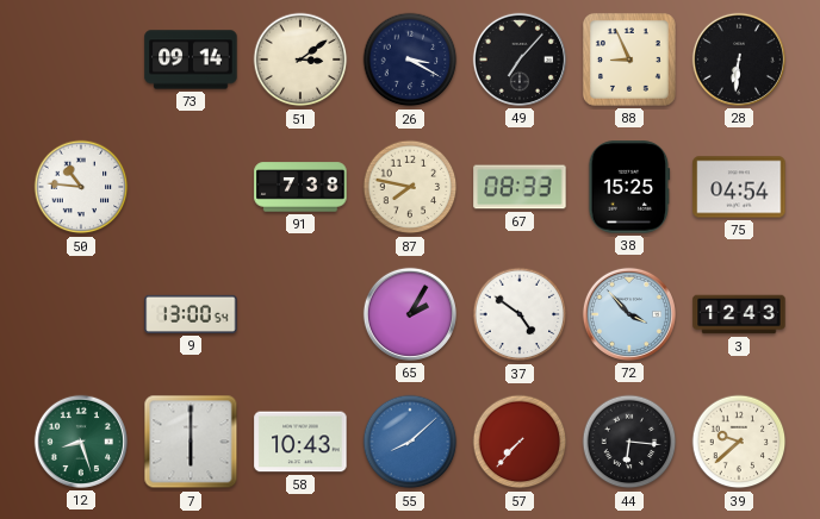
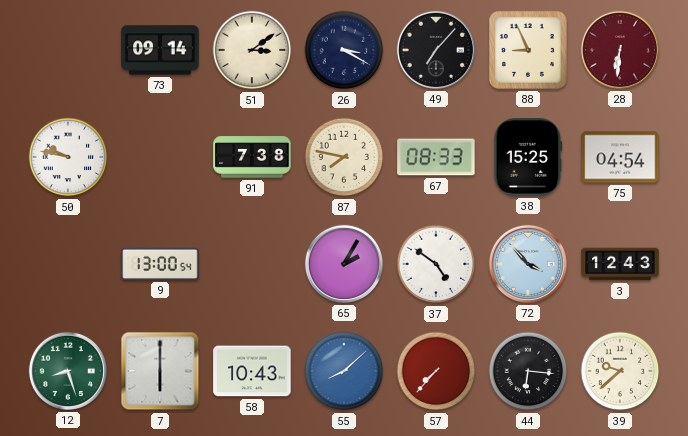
28 dial: black -> burgundy
50: 10:46 -> 9:47
